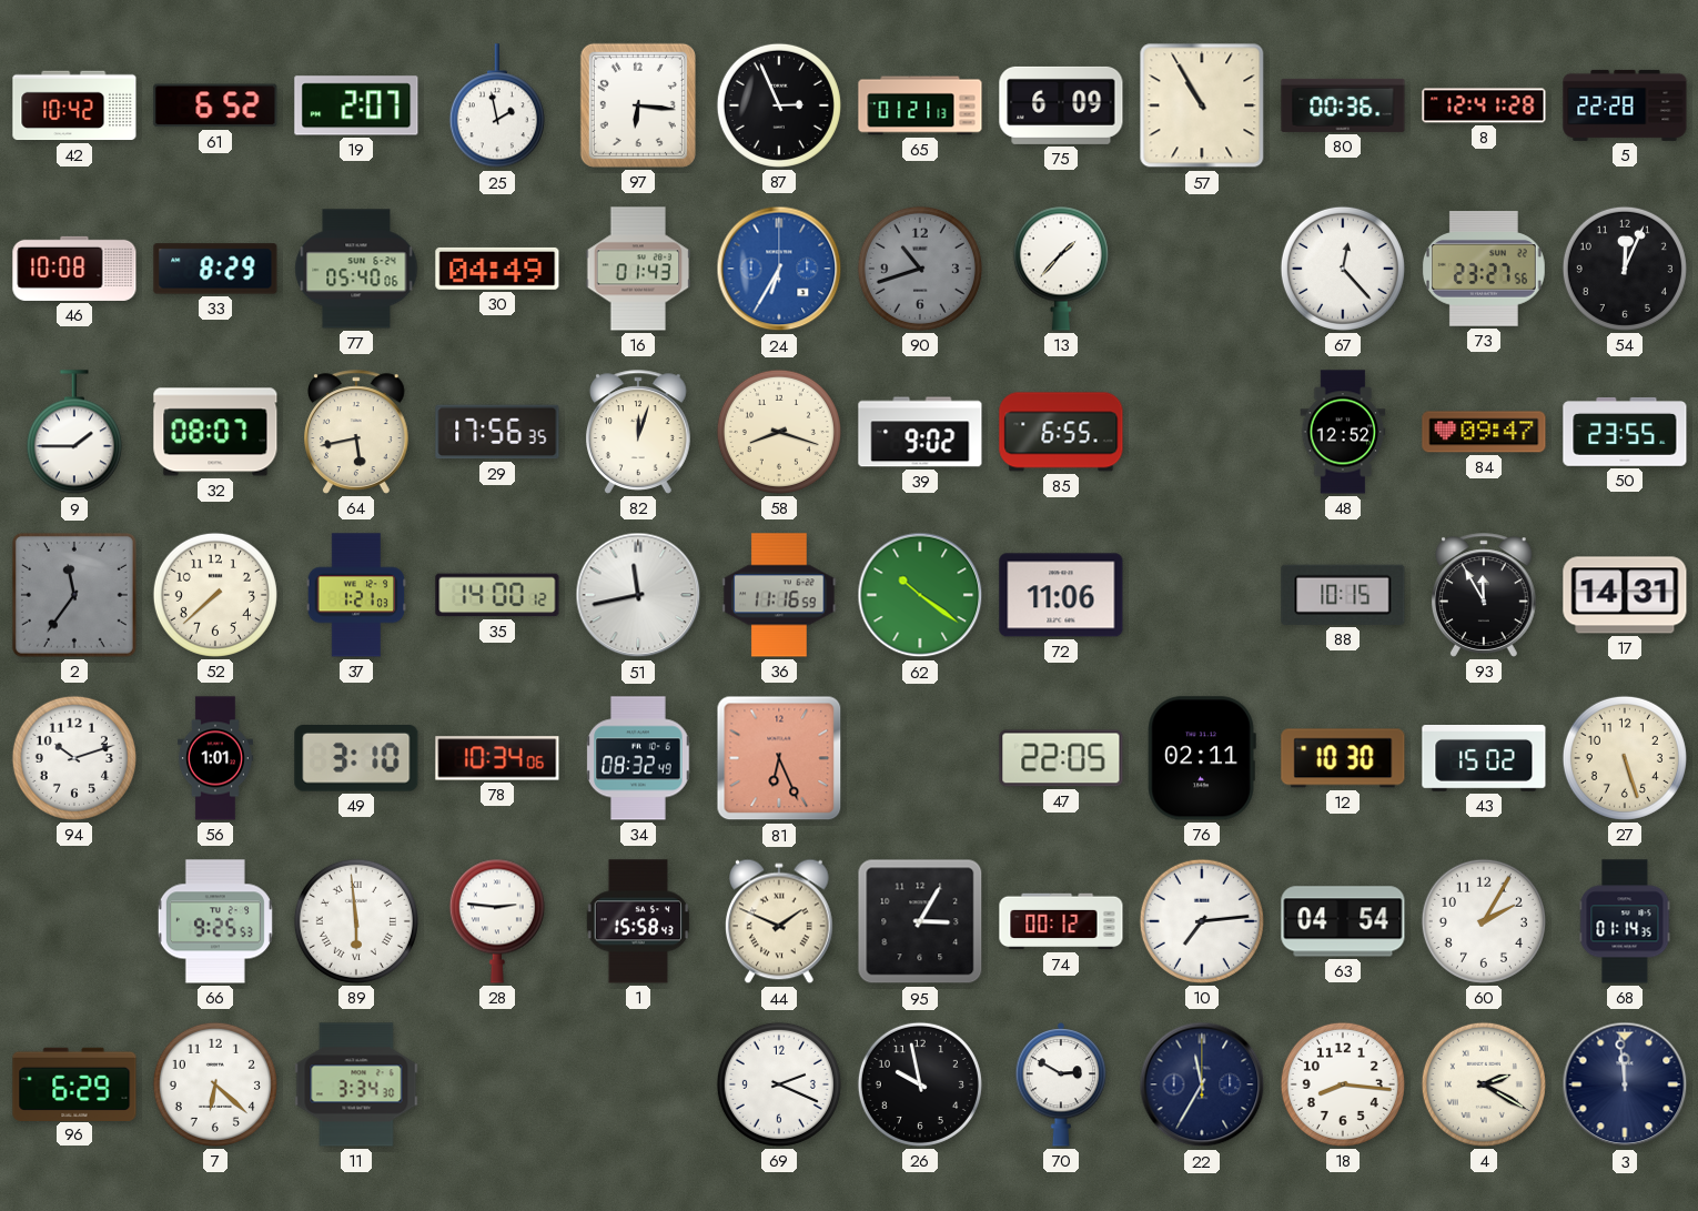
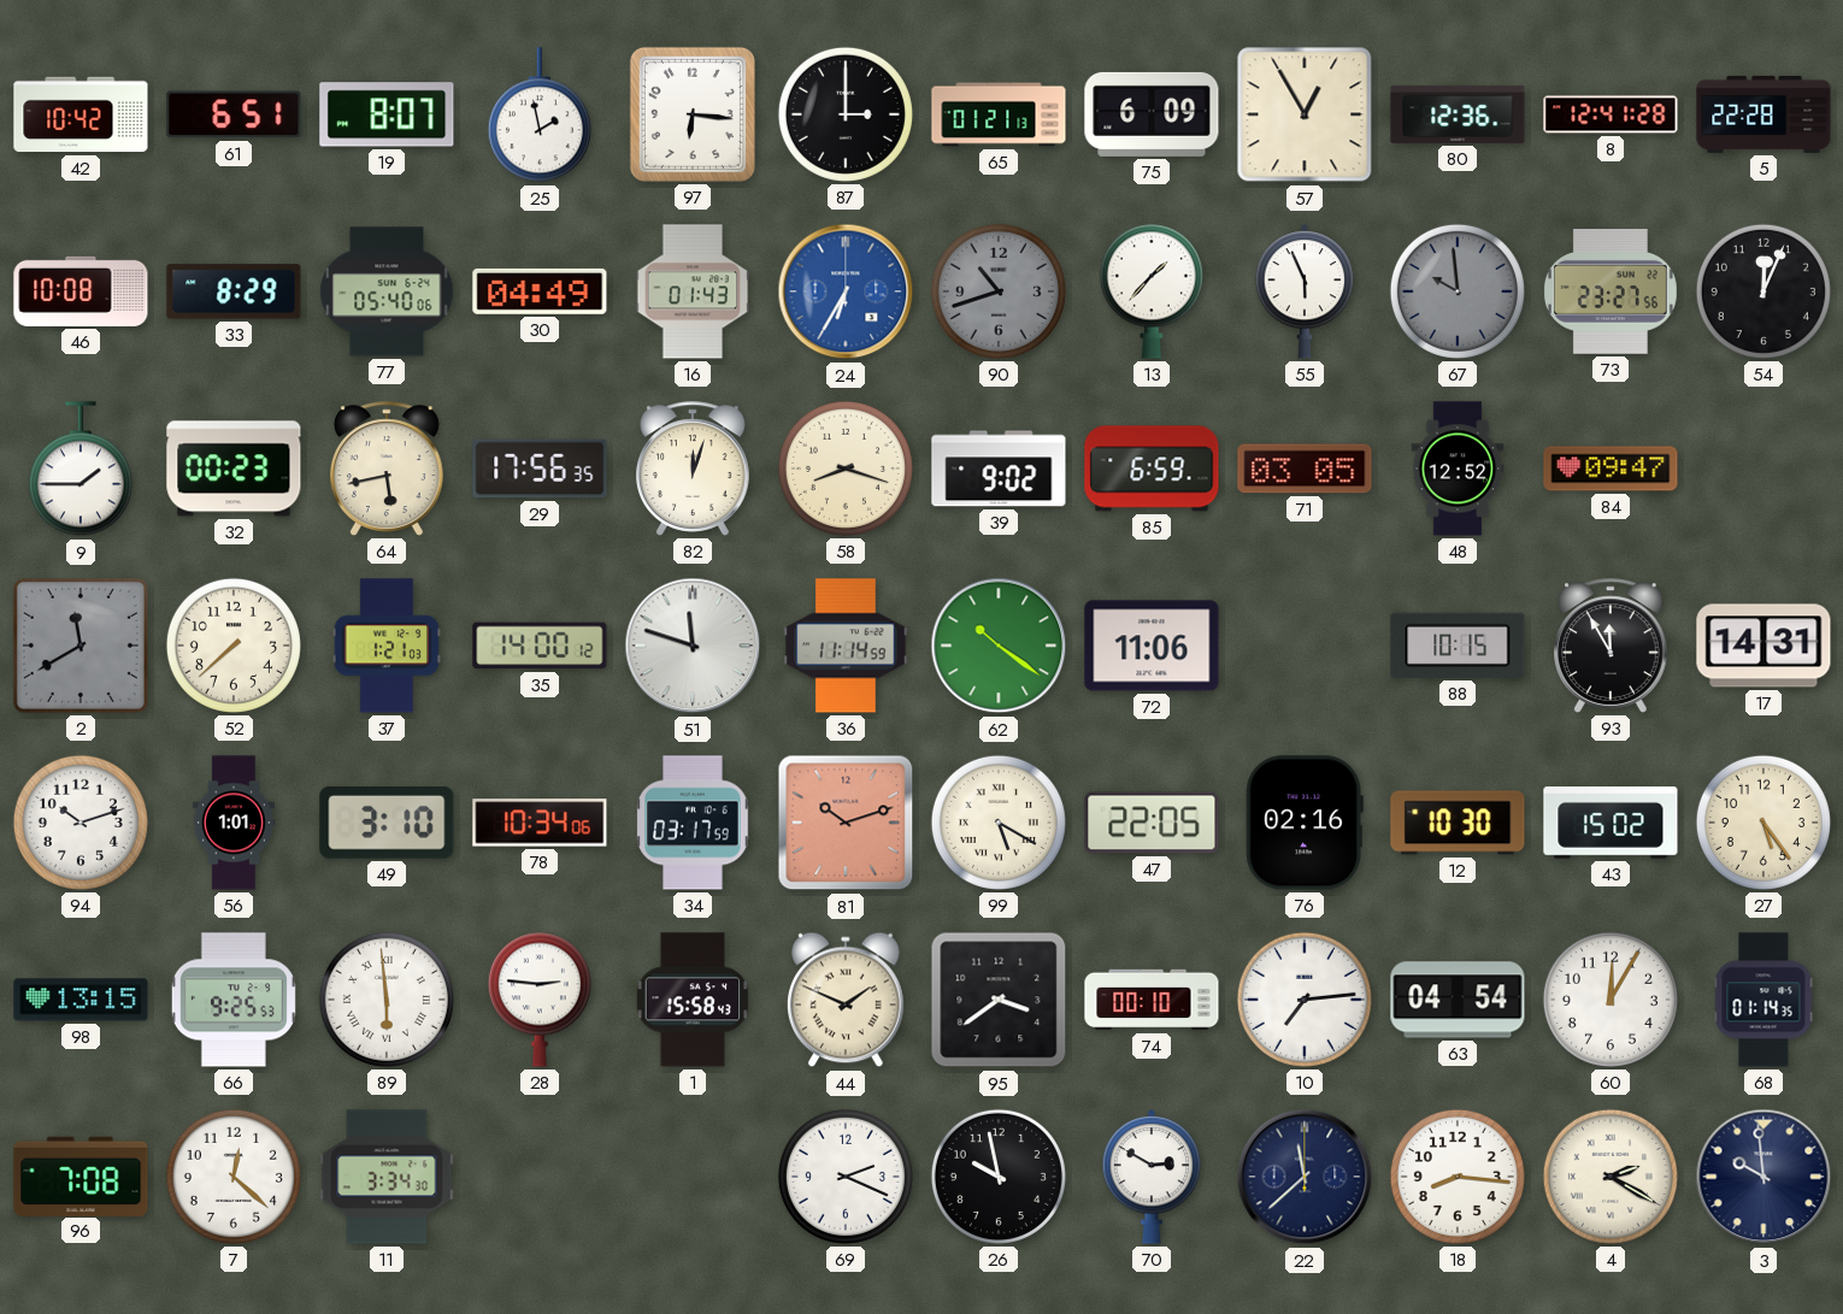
61: 6:52 -> 6:51
19: 2:07 -> 8:07
87: 2:56 -> 3:00
57: 10:55 -> 12:55
80: 00:36 -> 12:36
55: none -> 5:56
67: 12:23 -> 9:59
67 dial: white -> grey
32: 08:07 -> 00:23
85: 6:55 -> 6:59
71: none -> 03:05
50: 23:55 -> none
2: 11:36 -> 11:40
51: 11:43 -> 11:48
36: 11:16 -> 11:14
34: 08:32 -> 03:17
81: 6:26 -> 10:12
99: none -> 5:20
76: 02:11 -> 02:16
27: 5:27 -> 5:24
98: none -> 13:15
95: 3:05 -> 3:39
74: 00:12 -> 00:10
60: 2:05 -> 12:05
96: 6:29 -> 7:08
7: 6:22 -> 12:22
22: 11:35 -> 11:38
3: 11:59 -> 9:59
